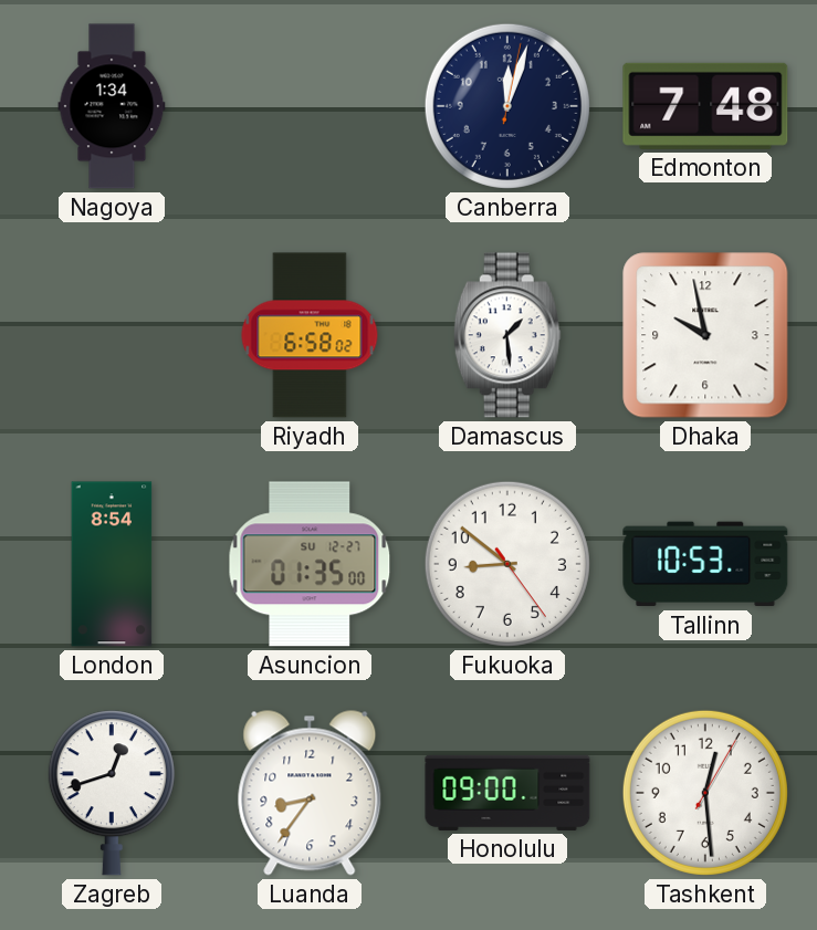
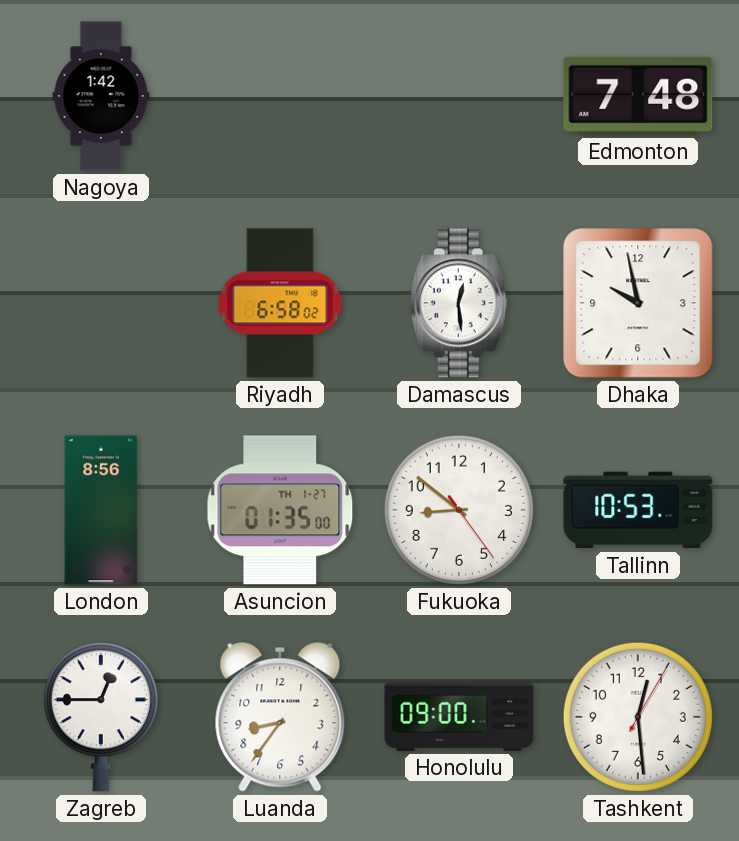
Nagoya: 1:34 -> 1:42
Canberra: 12:03 -> none
Damascus: 1:29 -> 12:29
London: 8:54 -> 8:56
Asuncion date: SU 12-27 -> TH 1-27
Zagreb: 12:42 -> 12:45
